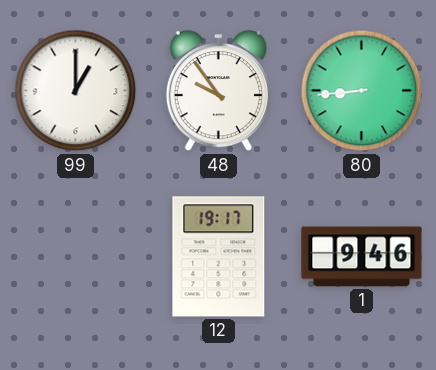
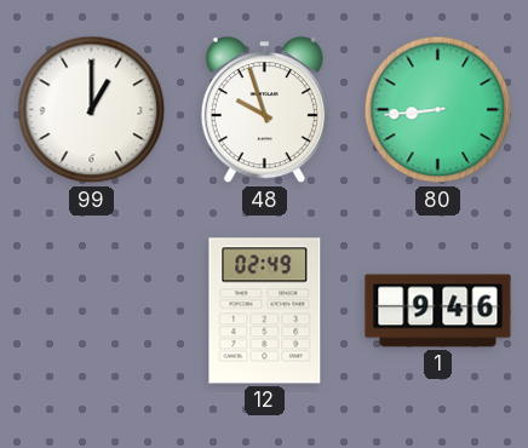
48: 9:54 -> 9:57
12: 19:17 -> 02:49
